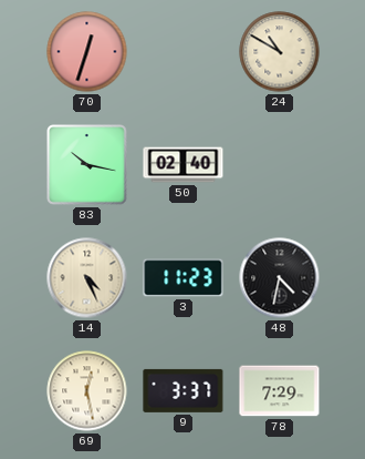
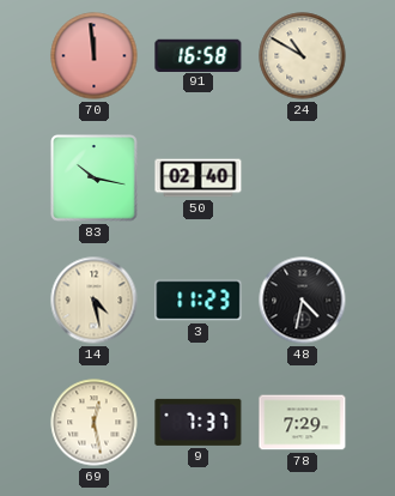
70: 12:33 -> 11:59
91: none -> 16:58
14: 4:26 -> 4:28
9: 3:37 -> 7:37
